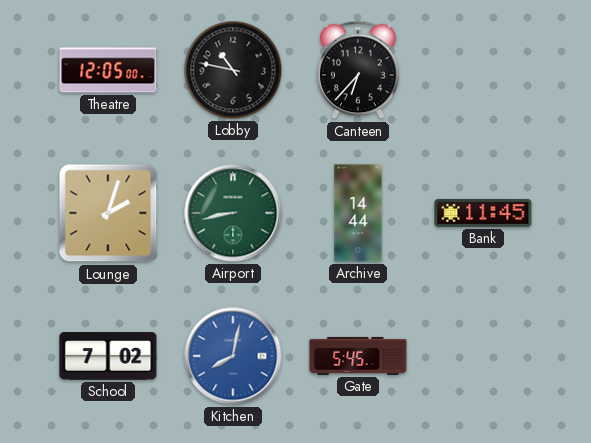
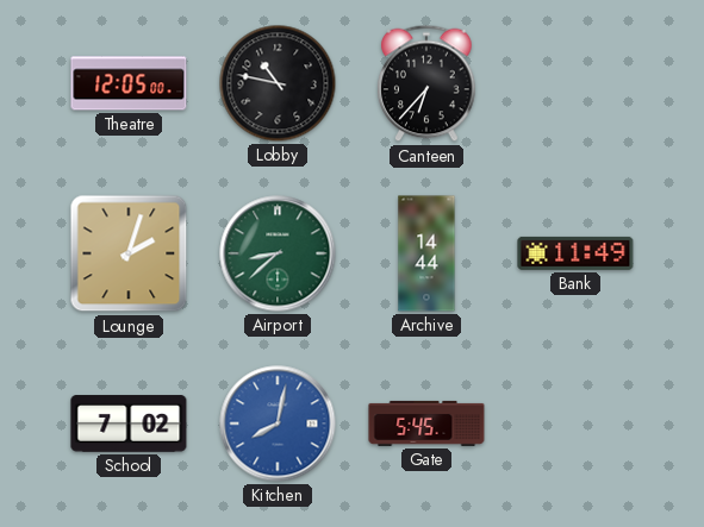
Airport: 8:43 -> 8:38
Bank: 11:45 -> 11:49
